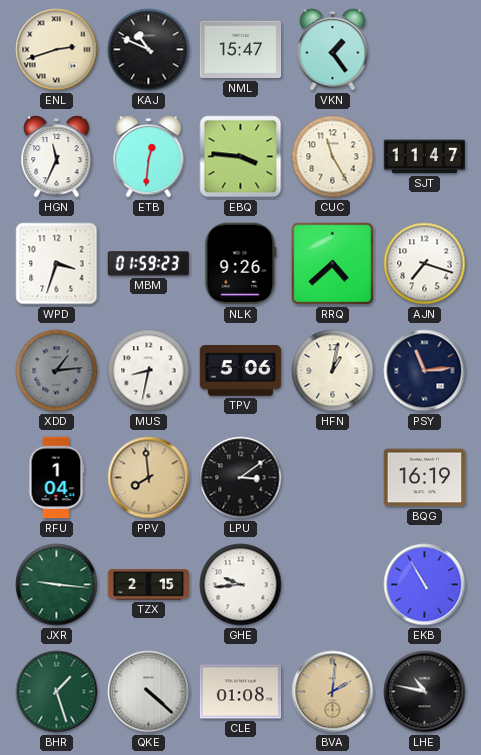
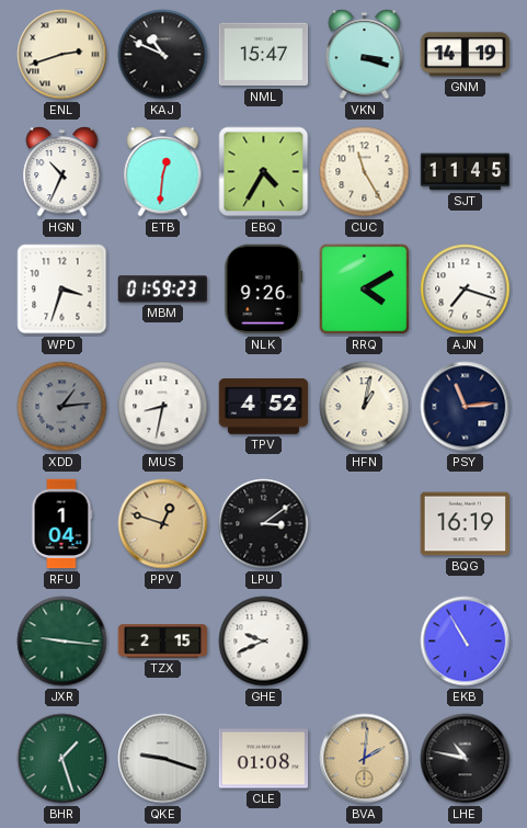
VKN: 1:24 -> 3:18
GNM: none -> 14:19
HGN: 11:34 -> 10:34
EBQ: 3:46 -> 4:35
SJT: 11:47 -> 11:45
RRQ: 4:38 -> 4:10
TPV: 5:06 -> 4:52
PPV: 7:59 -> 12:48
GHE: 9:44 -> 9:41
QKE: 4:22 -> 9:18
